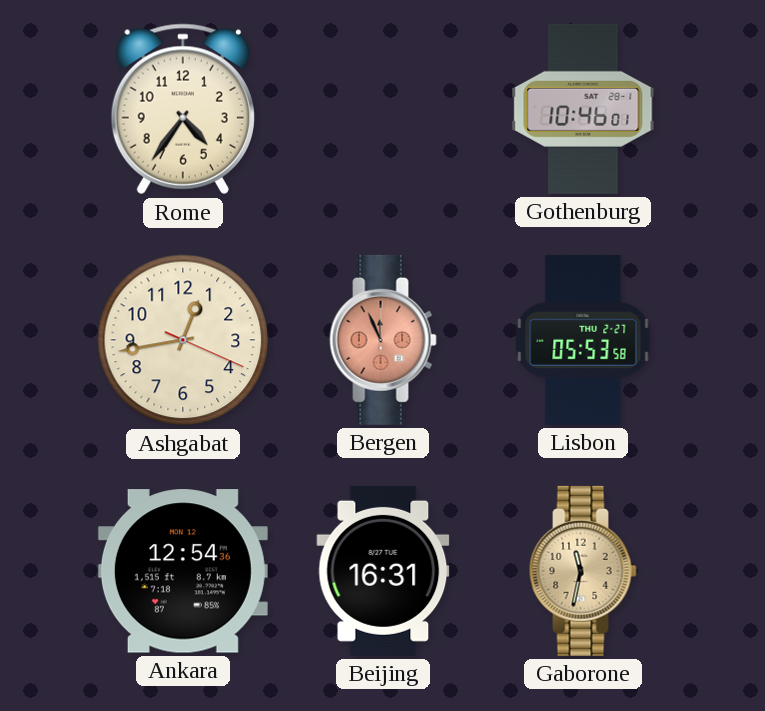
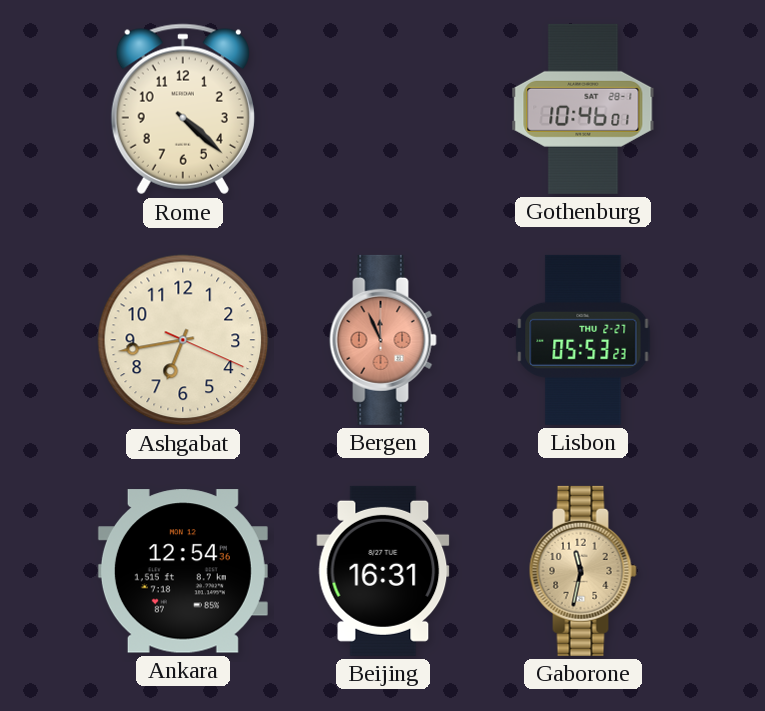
Rome: 4:36 -> 4:22
Ashgabat: 12:43 -> 6:43
Lisbon: 05:53:58 -> 05:53:23
